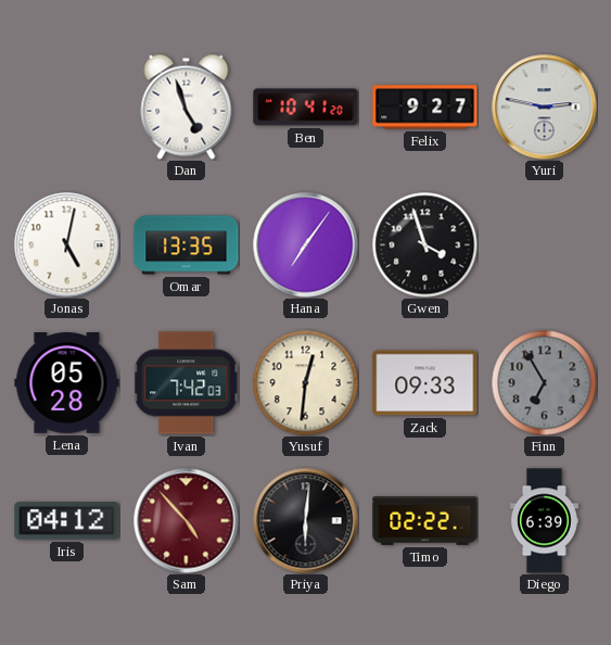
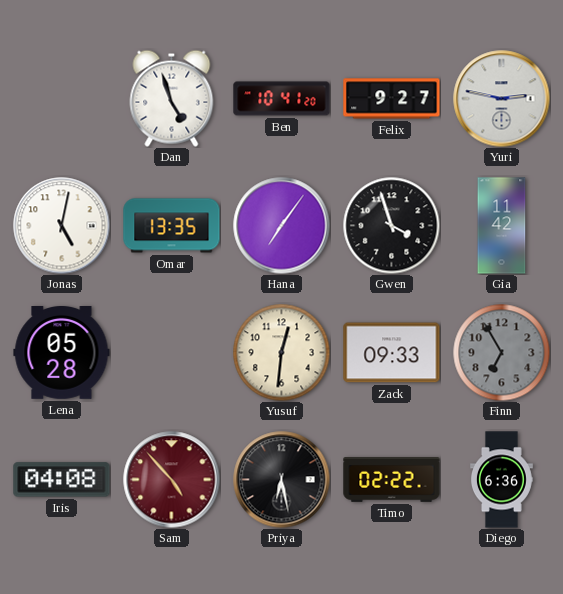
Gia: none -> 11:42
Ivan: 7:42 -> none
Iris: 04:12 -> 04:08
Priya: 6:01 -> 6:28
Diego: 6:39 -> 6:36
